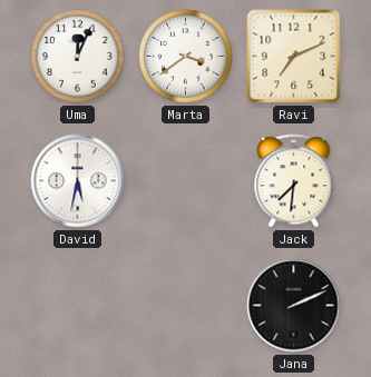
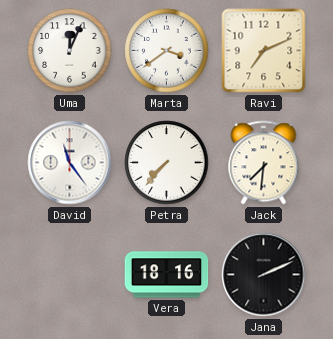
David: 5:32 -> 11:24
Petra: none -> 7:37
Vera: none -> 18:16
